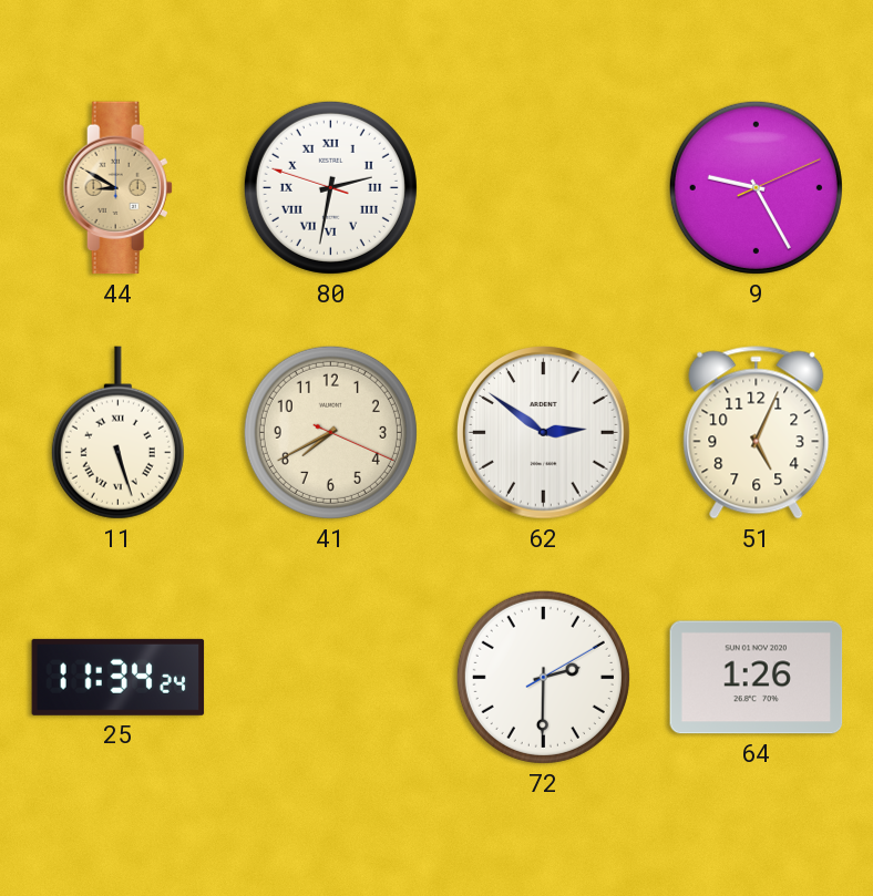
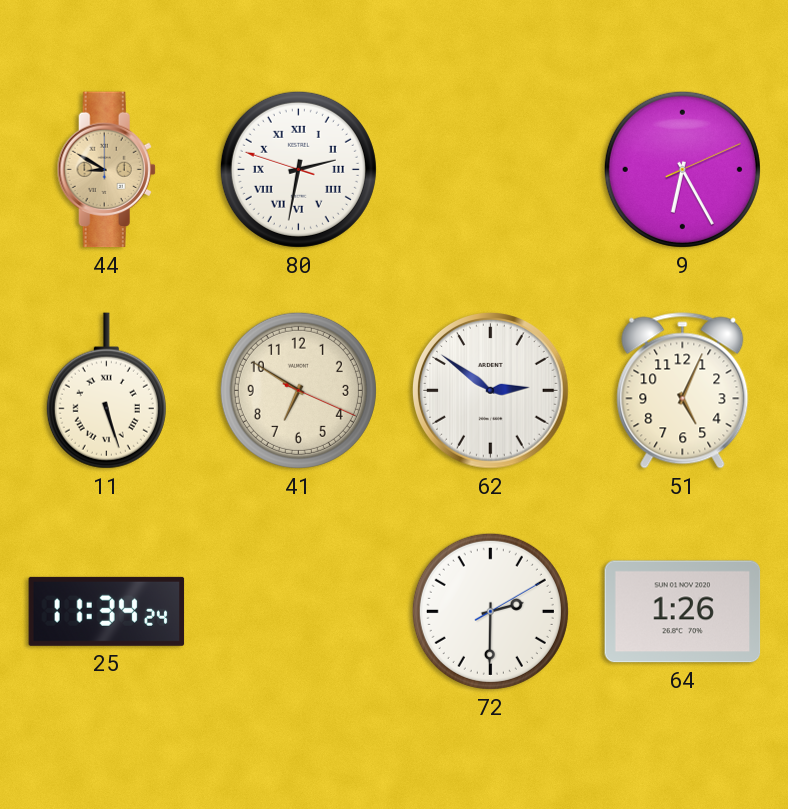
9: 9:25 -> 6:25
41: 7:40 -> 6:50
